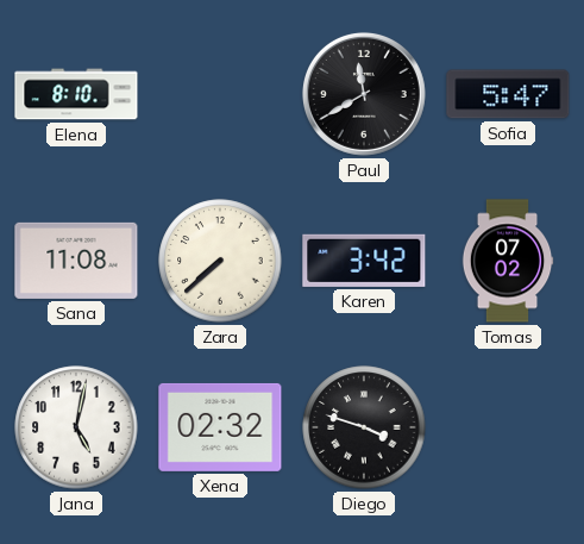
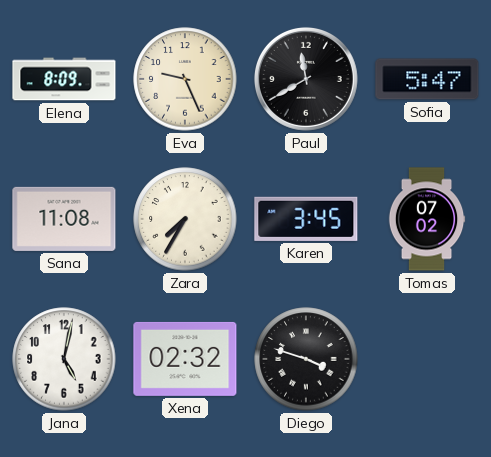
Elena: 8:10 -> 8:09
Eva: none -> 9:26
Zara: 7:38 -> 7:35
Karen: 3:42 -> 3:45
